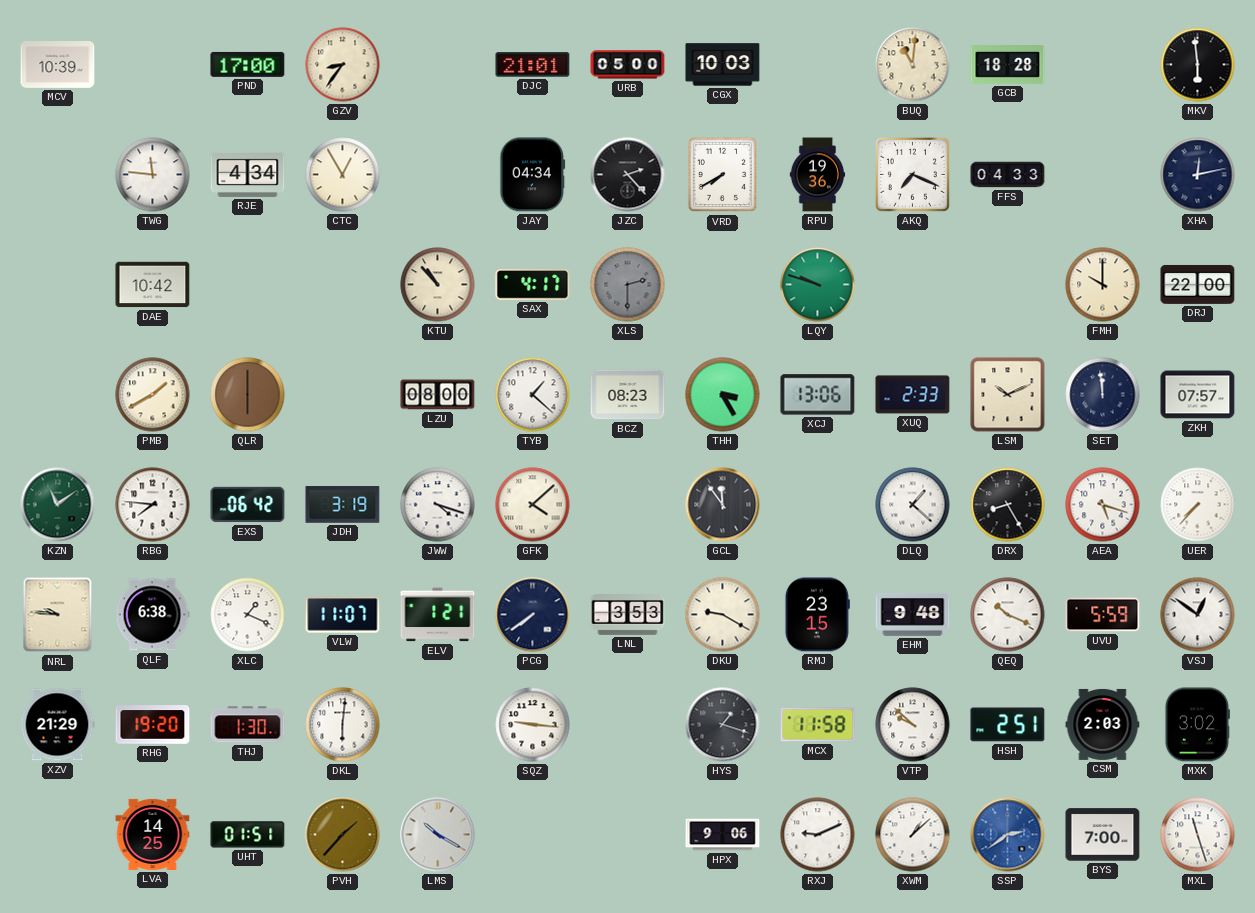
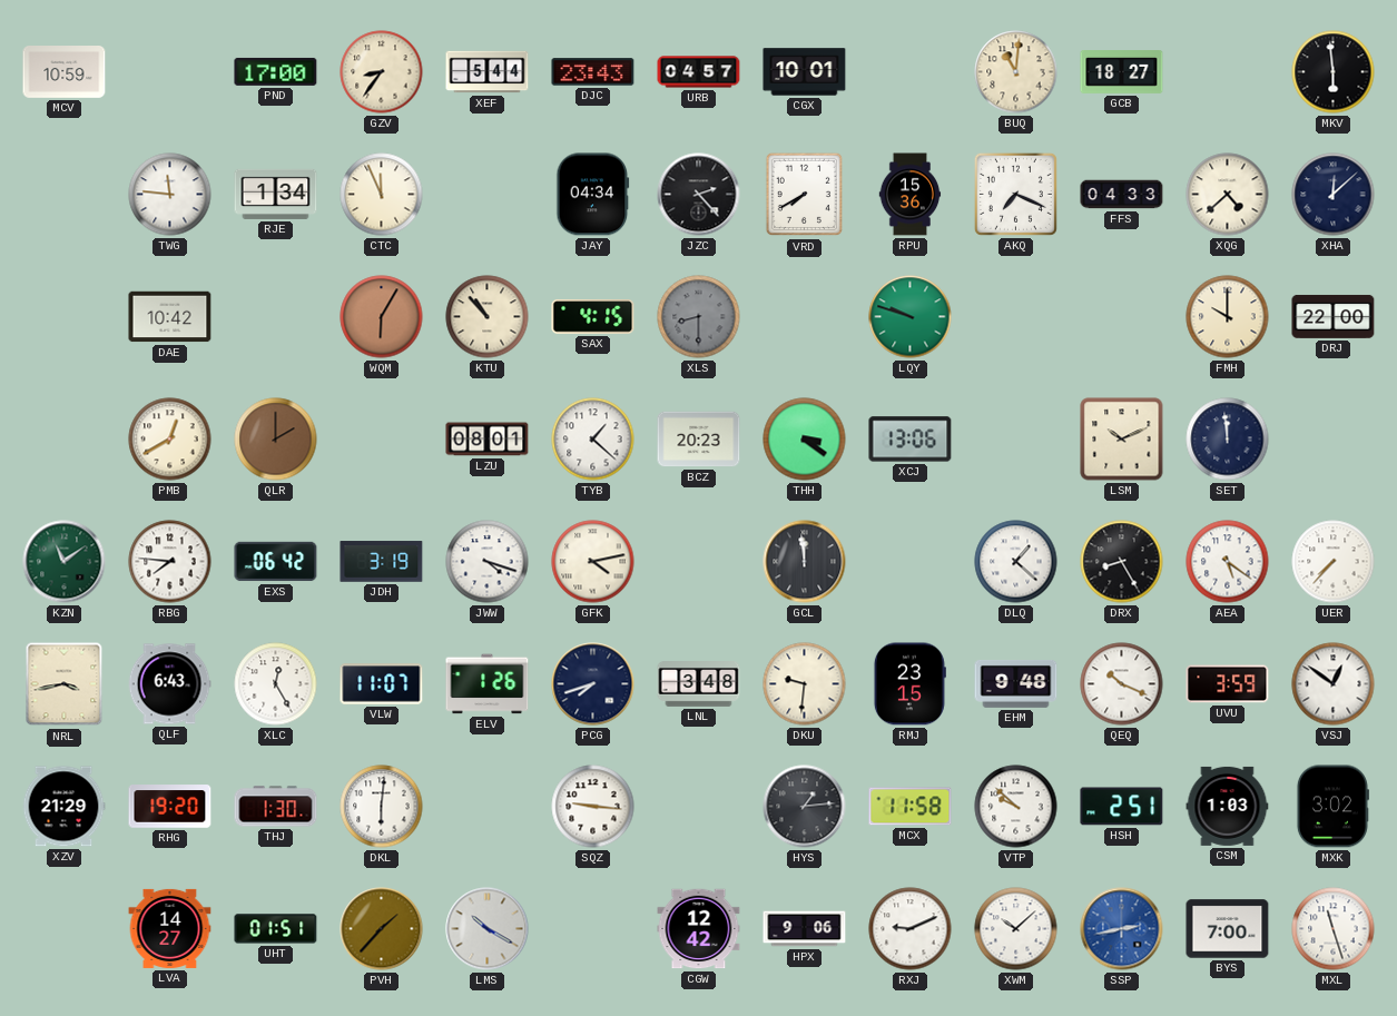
MCV: 10:39 -> 10:59
XEF: none -> 5:44
DJC: 21:01 -> 23:43
URB: 05:00 -> 04:57
CGX: 10:03 -> 10:01
GCB: 18:28 -> 18:27
RJE: 4:34 -> 1:34
CTC: 12:55 -> 11:56
RPU: 19:36 -> 15:36
XQG: none -> 4:38
XHA: 12:13 -> 12:08
WQM: none -> 6:05
SAX: 4:17 -> 4:15
XLS: 2:30 -> 8:30
PMB: 1:40 -> 12:40
QLR: 6:00 -> 2:00
LZU: 08:00 -> 08:01
BCZ: 08:23 -> 20:23
THH: 3:25 -> 3:21
XUQ: 2:33 -> none
ZKH: 07:57 -> none
GFK: 4:08 -> 4:13
GCL: 11:54 -> 11:59
AEA: 5:18 -> 5:21
NRL: 9:46 -> 3:43
QLF: 6:38 -> 6:43
XLC: 1:19 -> 12:25
ELV: 1:21 -> 1:26
PCG: 7:39 -> 7:42
LNL: 3:53 -> 3:48
DKU: 9:20 -> 9:31
UVU: 5:59 -> 3:59
HYS: 1:18 -> 1:14
CSM: 2:03 -> 1:03
LVA: 14:25 -> 14:27
CGW: none -> 12:42
XWM: 1:08 -> 10:08
SSP: 2:39 -> 2:43
